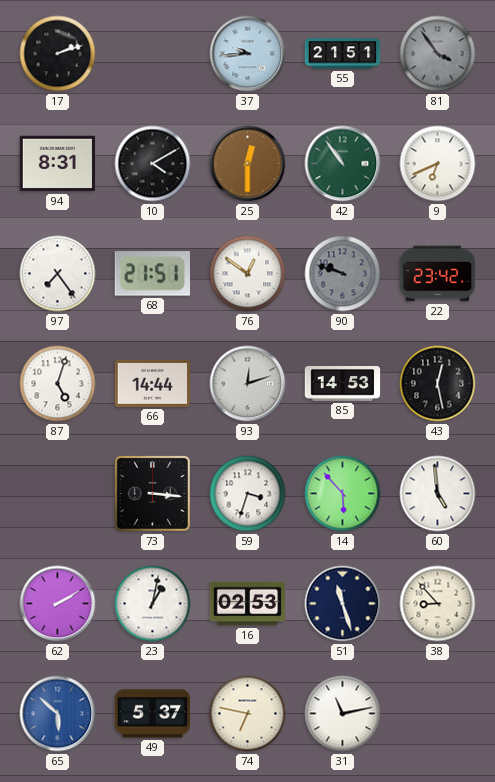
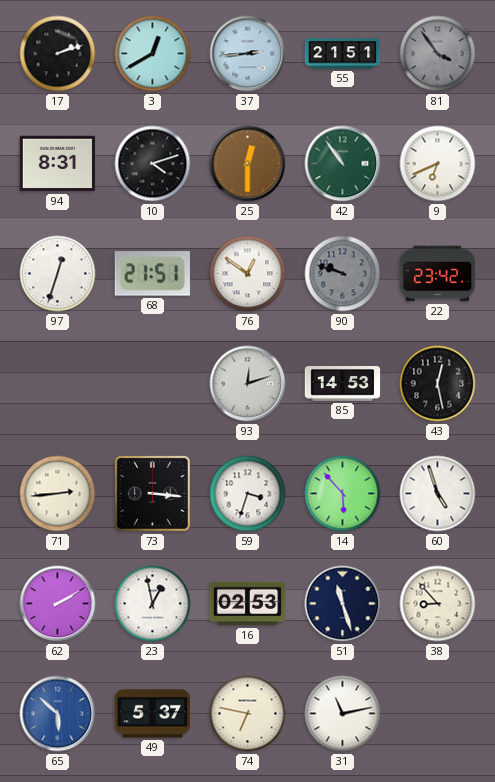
3: none -> 12:40
37: 9:44 -> 2:44
10: 4:10 -> 4:12
97: 7:24 -> 12:33
87: 5:03 -> none
66: 14:44 -> none
71: none -> 2:44
60: 4:59 -> 4:57
23: 1:02 -> 12:58
